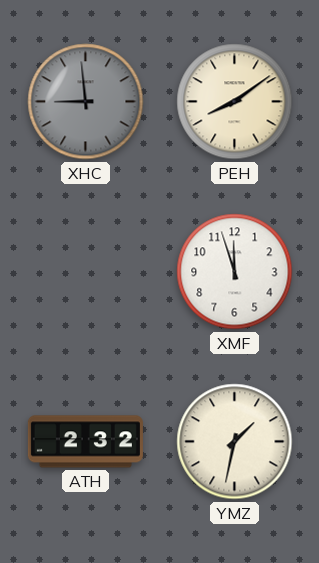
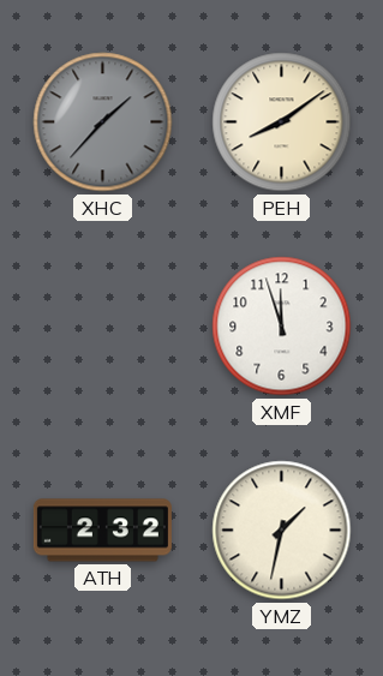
XHC: 8:59 -> 1:37
